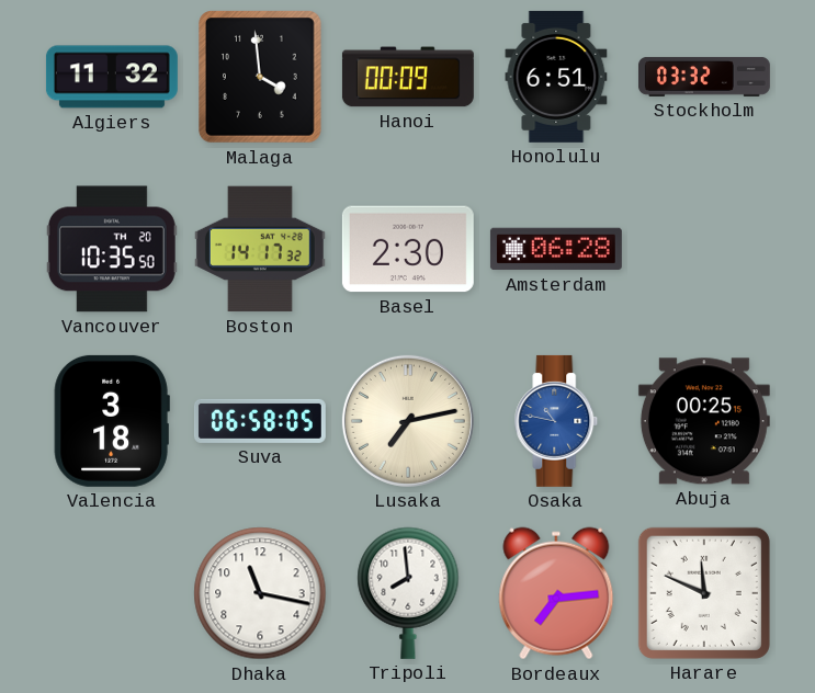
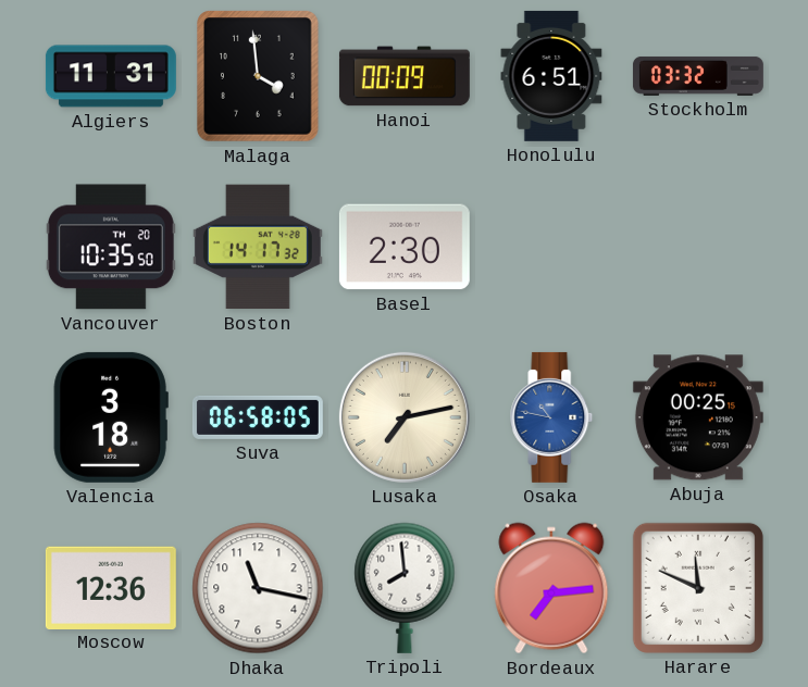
Algiers: 11:32 -> 11:31
Amsterdam: 06:28 -> none
Moscow: none -> 12:36
